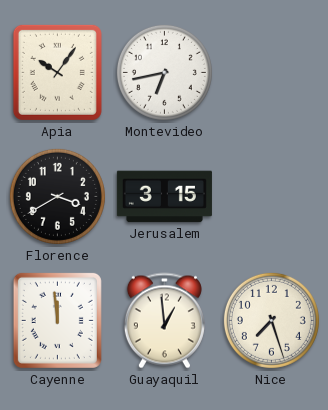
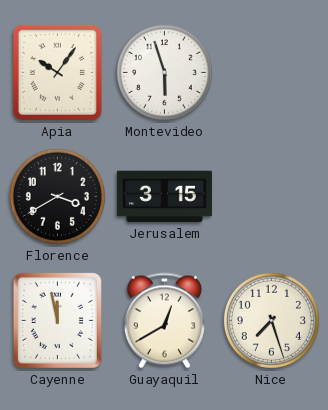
Montevideo: 6:43 -> 5:57
Cayenne: 11:59 -> 11:58
Guayaquil: 12:59 -> 12:40
